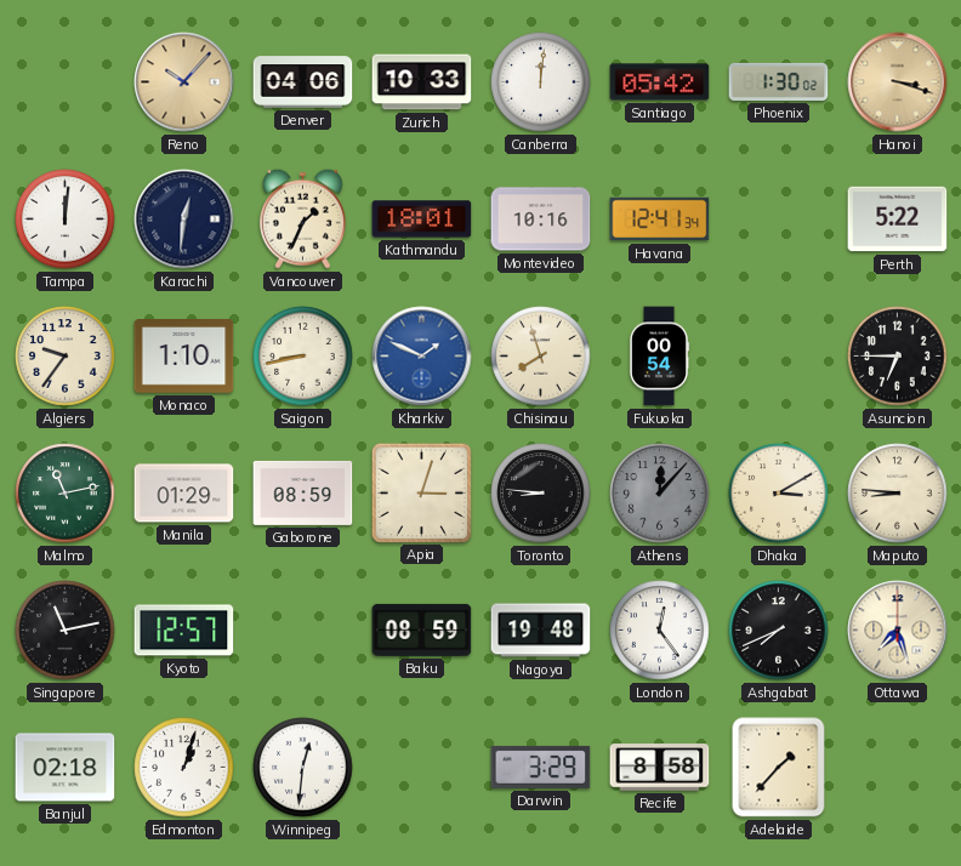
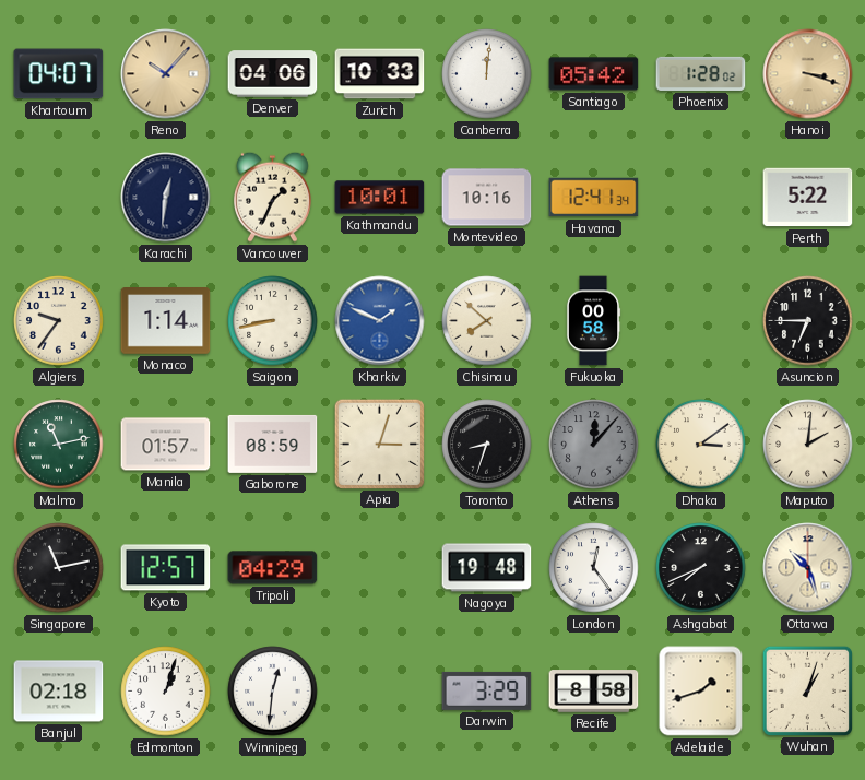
Khartoum: none -> 04:07
Phoenix: 1:30 -> 1:28
Tampa: 12:01 -> none
Kathmandu: 18:01 -> 10:01
Monaco: 1:10 -> 1:14
Chisinau: 7:57 -> 7:52
Fukuoka: 00:54 -> 00:58
Manila: 01:29 -> 01:57
Toronto: 8:46 -> 8:33
Dhaka: 3:10 -> 3:09
Maputo: 8:46 -> 2:01
Tripoli: none -> 04:29
Baku: 08:59 -> none
Ottawa: 7:27 -> 10:27
Adelaide: 1:37 -> 1:42
Wuhan: none -> 1:03
